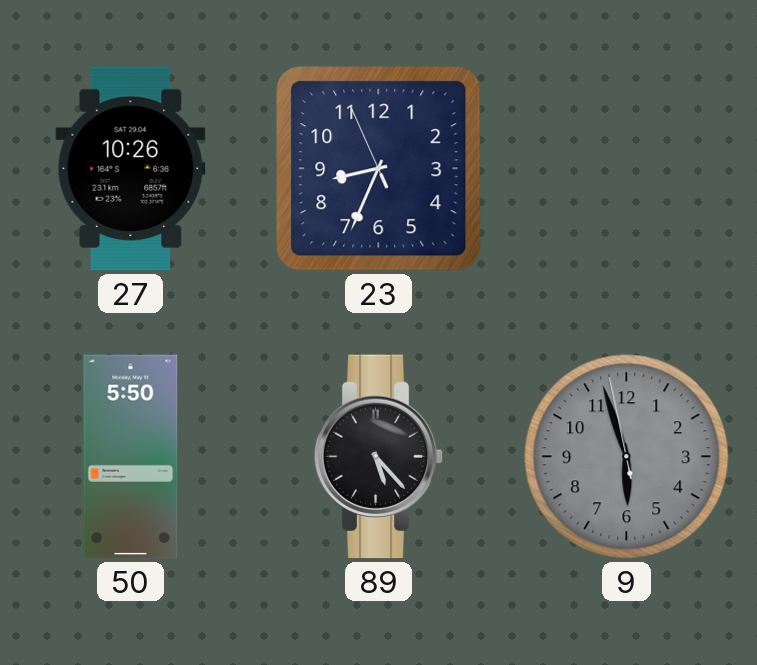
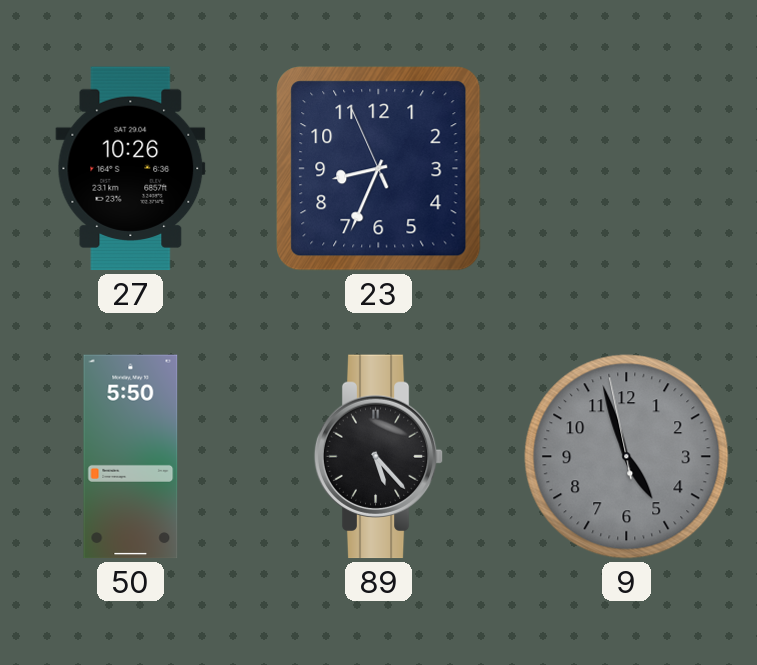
9: 5:56 -> 4:56
